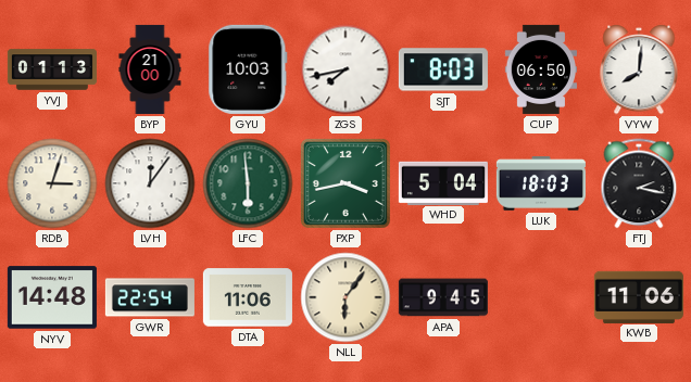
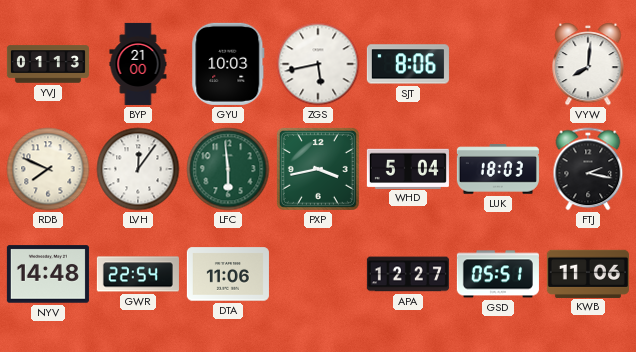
ZGS: 7:43 -> 5:43
SJT: 8:03 -> 8:06
CUP: 06:50 -> none
RDB: 3:03 -> 7:49
NLL: 6:06 -> none
APA: 9:45 -> 12:27
GSD: none -> 05:51
